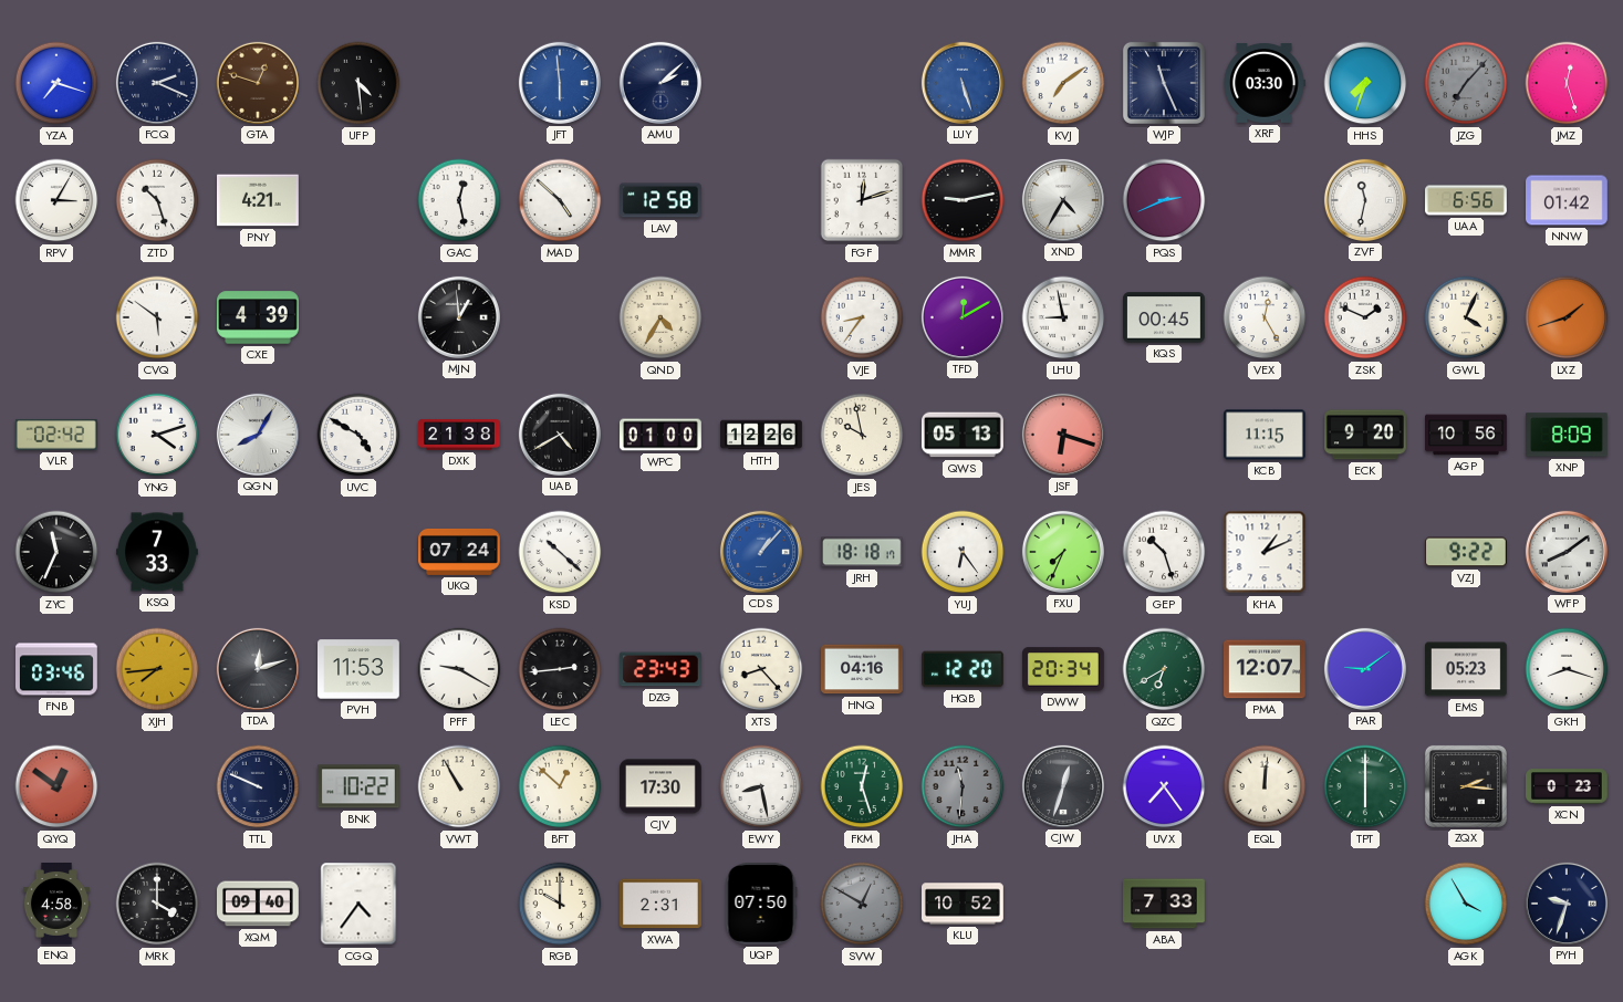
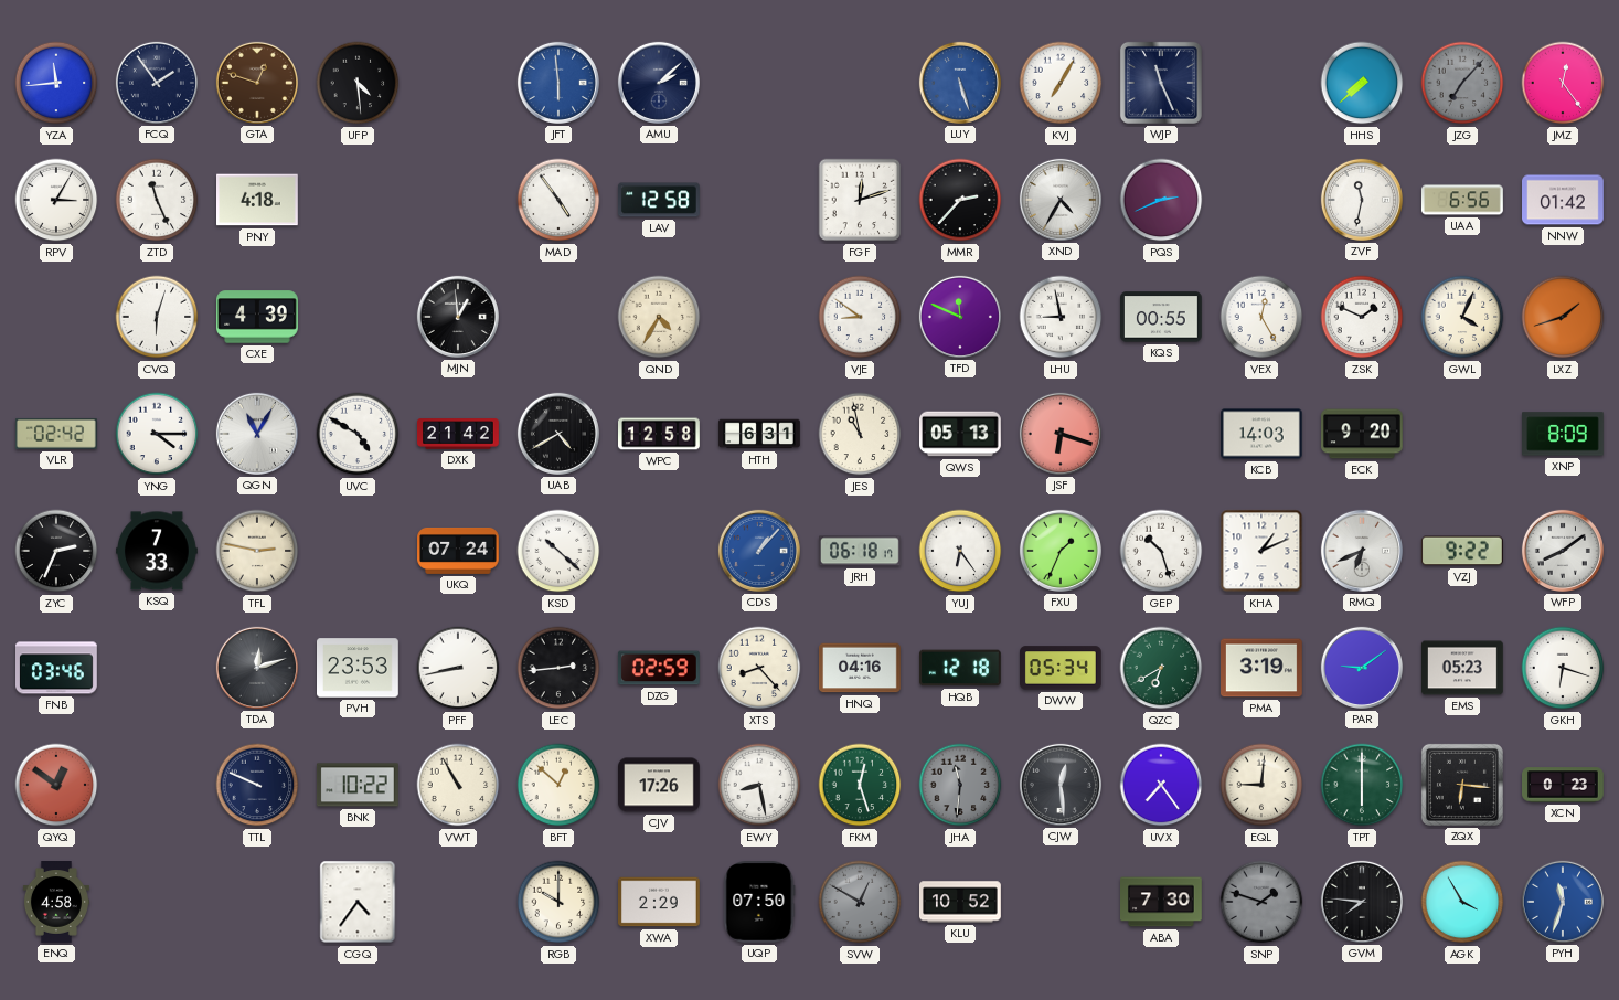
YZA: 7:18 -> 11:44
FCQ: 2:19 -> 1:54
KVJ: 7:09 -> 7:05
XRF: 03:30 -> none
HHS: 7:33 -> 7:38
JMZ: 12:27 -> 12:24
ZTD: 10:27 -> 11:26
PNY: 4:21 -> 4:18
GAC: 12:28 -> none
MAD: 4:52 -> 4:54
MMR: 9:13 -> 2:37
CVQ: 5:51 -> 6:03
VJE: 8:36 -> 8:51
TFD: 12:10 -> 11:49
KQS: 00:45 -> 00:55
YNG: 4:12 -> 4:15
QGN: 8:05 -> 11:05
DXK: 21:38 -> 21:42
WPC: 01:00 -> 12:58
HTH: 12:26 -> 6:31
JES: 9:58 -> 10:58
KCB: 11:15 -> 14:03
AGP: 10:56 -> none
ZYC: 11:34 -> 2:34
TFL: none -> 2:47
JRH: 18:18 -> 06:18
FXU: 7:34 -> 1:34
RMQ: none -> 6:41
XJH: 7:44 -> none
PVH: 11:53 -> 23:53
PFF: 9:20 -> 8:43
DZG: 23:43 -> 02:59
HQB: 12:20 -> 12:18
DWW: 20:34 -> 05:34
PMA: 12:07 -> 3:19
GKH: 8:18 -> 6:18
CJV: 17:30 -> 17:26
CJW: 12:33 -> 12:29
EQL: 12:01 -> 9:01
ZQX: 2:16 -> 6:16
MRK: 4:00 -> none
XQM: 09:40 -> none
XWA: 2:31 -> 2:29
ABA: 7:33 -> 7:30
SNP: none -> 1:48
GVM: none -> 7:46
PYH: 9:33 -> 11:33
PYH dial: navy -> blue
